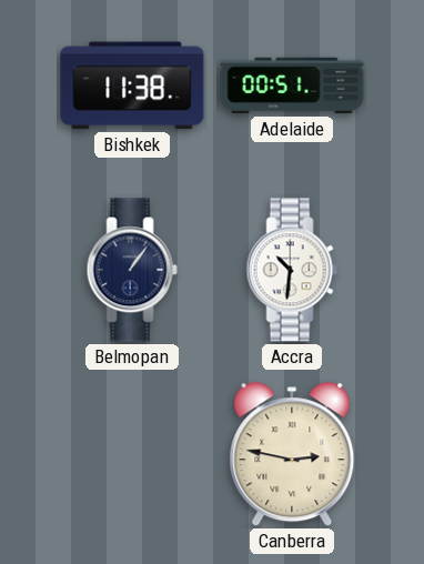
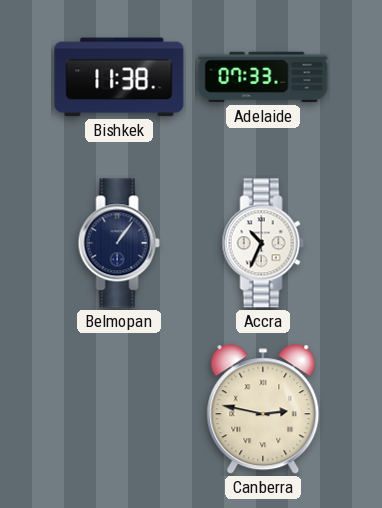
Adelaide: 00:51 -> 07:33
Accra: 10:31 -> 10:34
